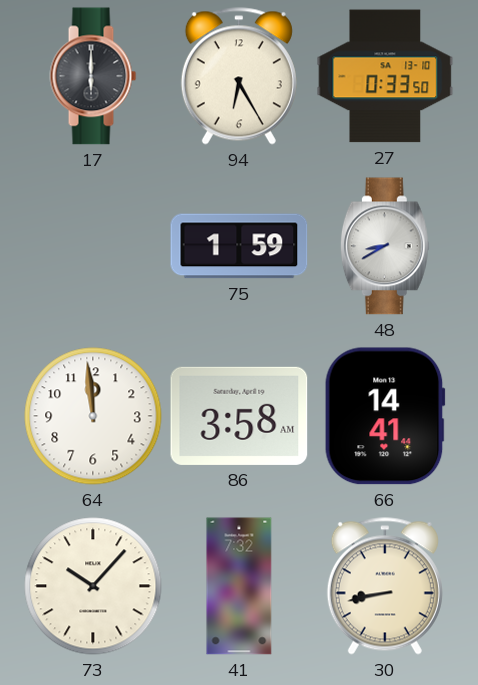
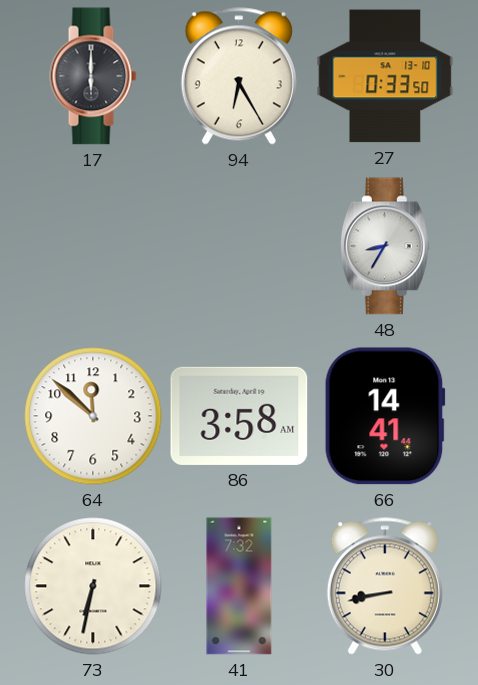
75: 1:59 -> none
48: 8:40 -> 8:35
64: 11:59 -> 11:52
73: 10:07 -> 6:32
